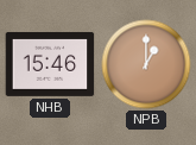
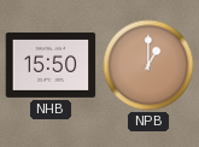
NHB: 15:46 -> 15:50
